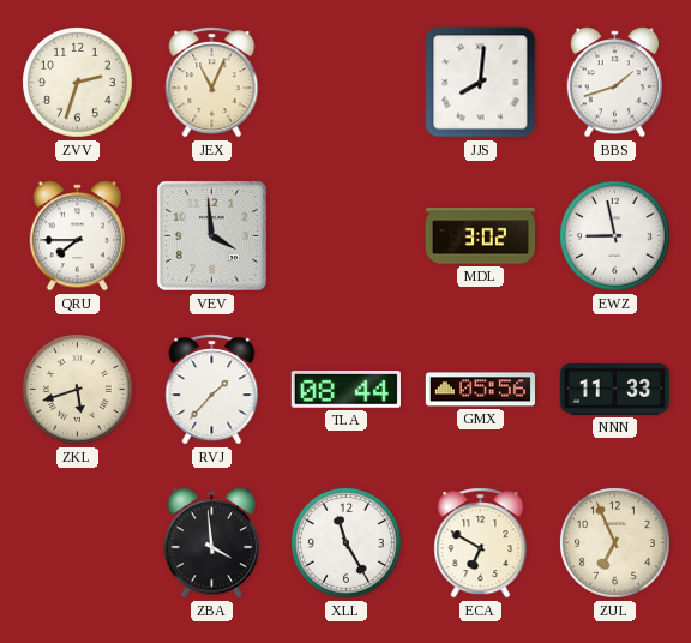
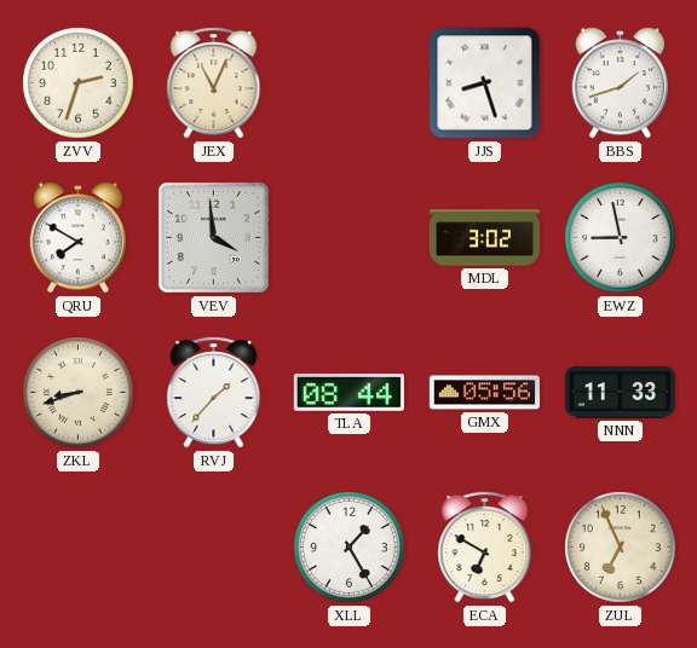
JJS: 8:01 -> 8:27
QRU: 7:45 -> 7:50
ZKL: 5:42 -> 8:42
ZBA: 3:59 -> none
XLL: 11:25 -> 1:25
